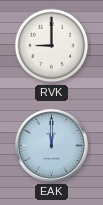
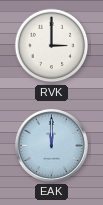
RVK: 9:00 -> 3:00
